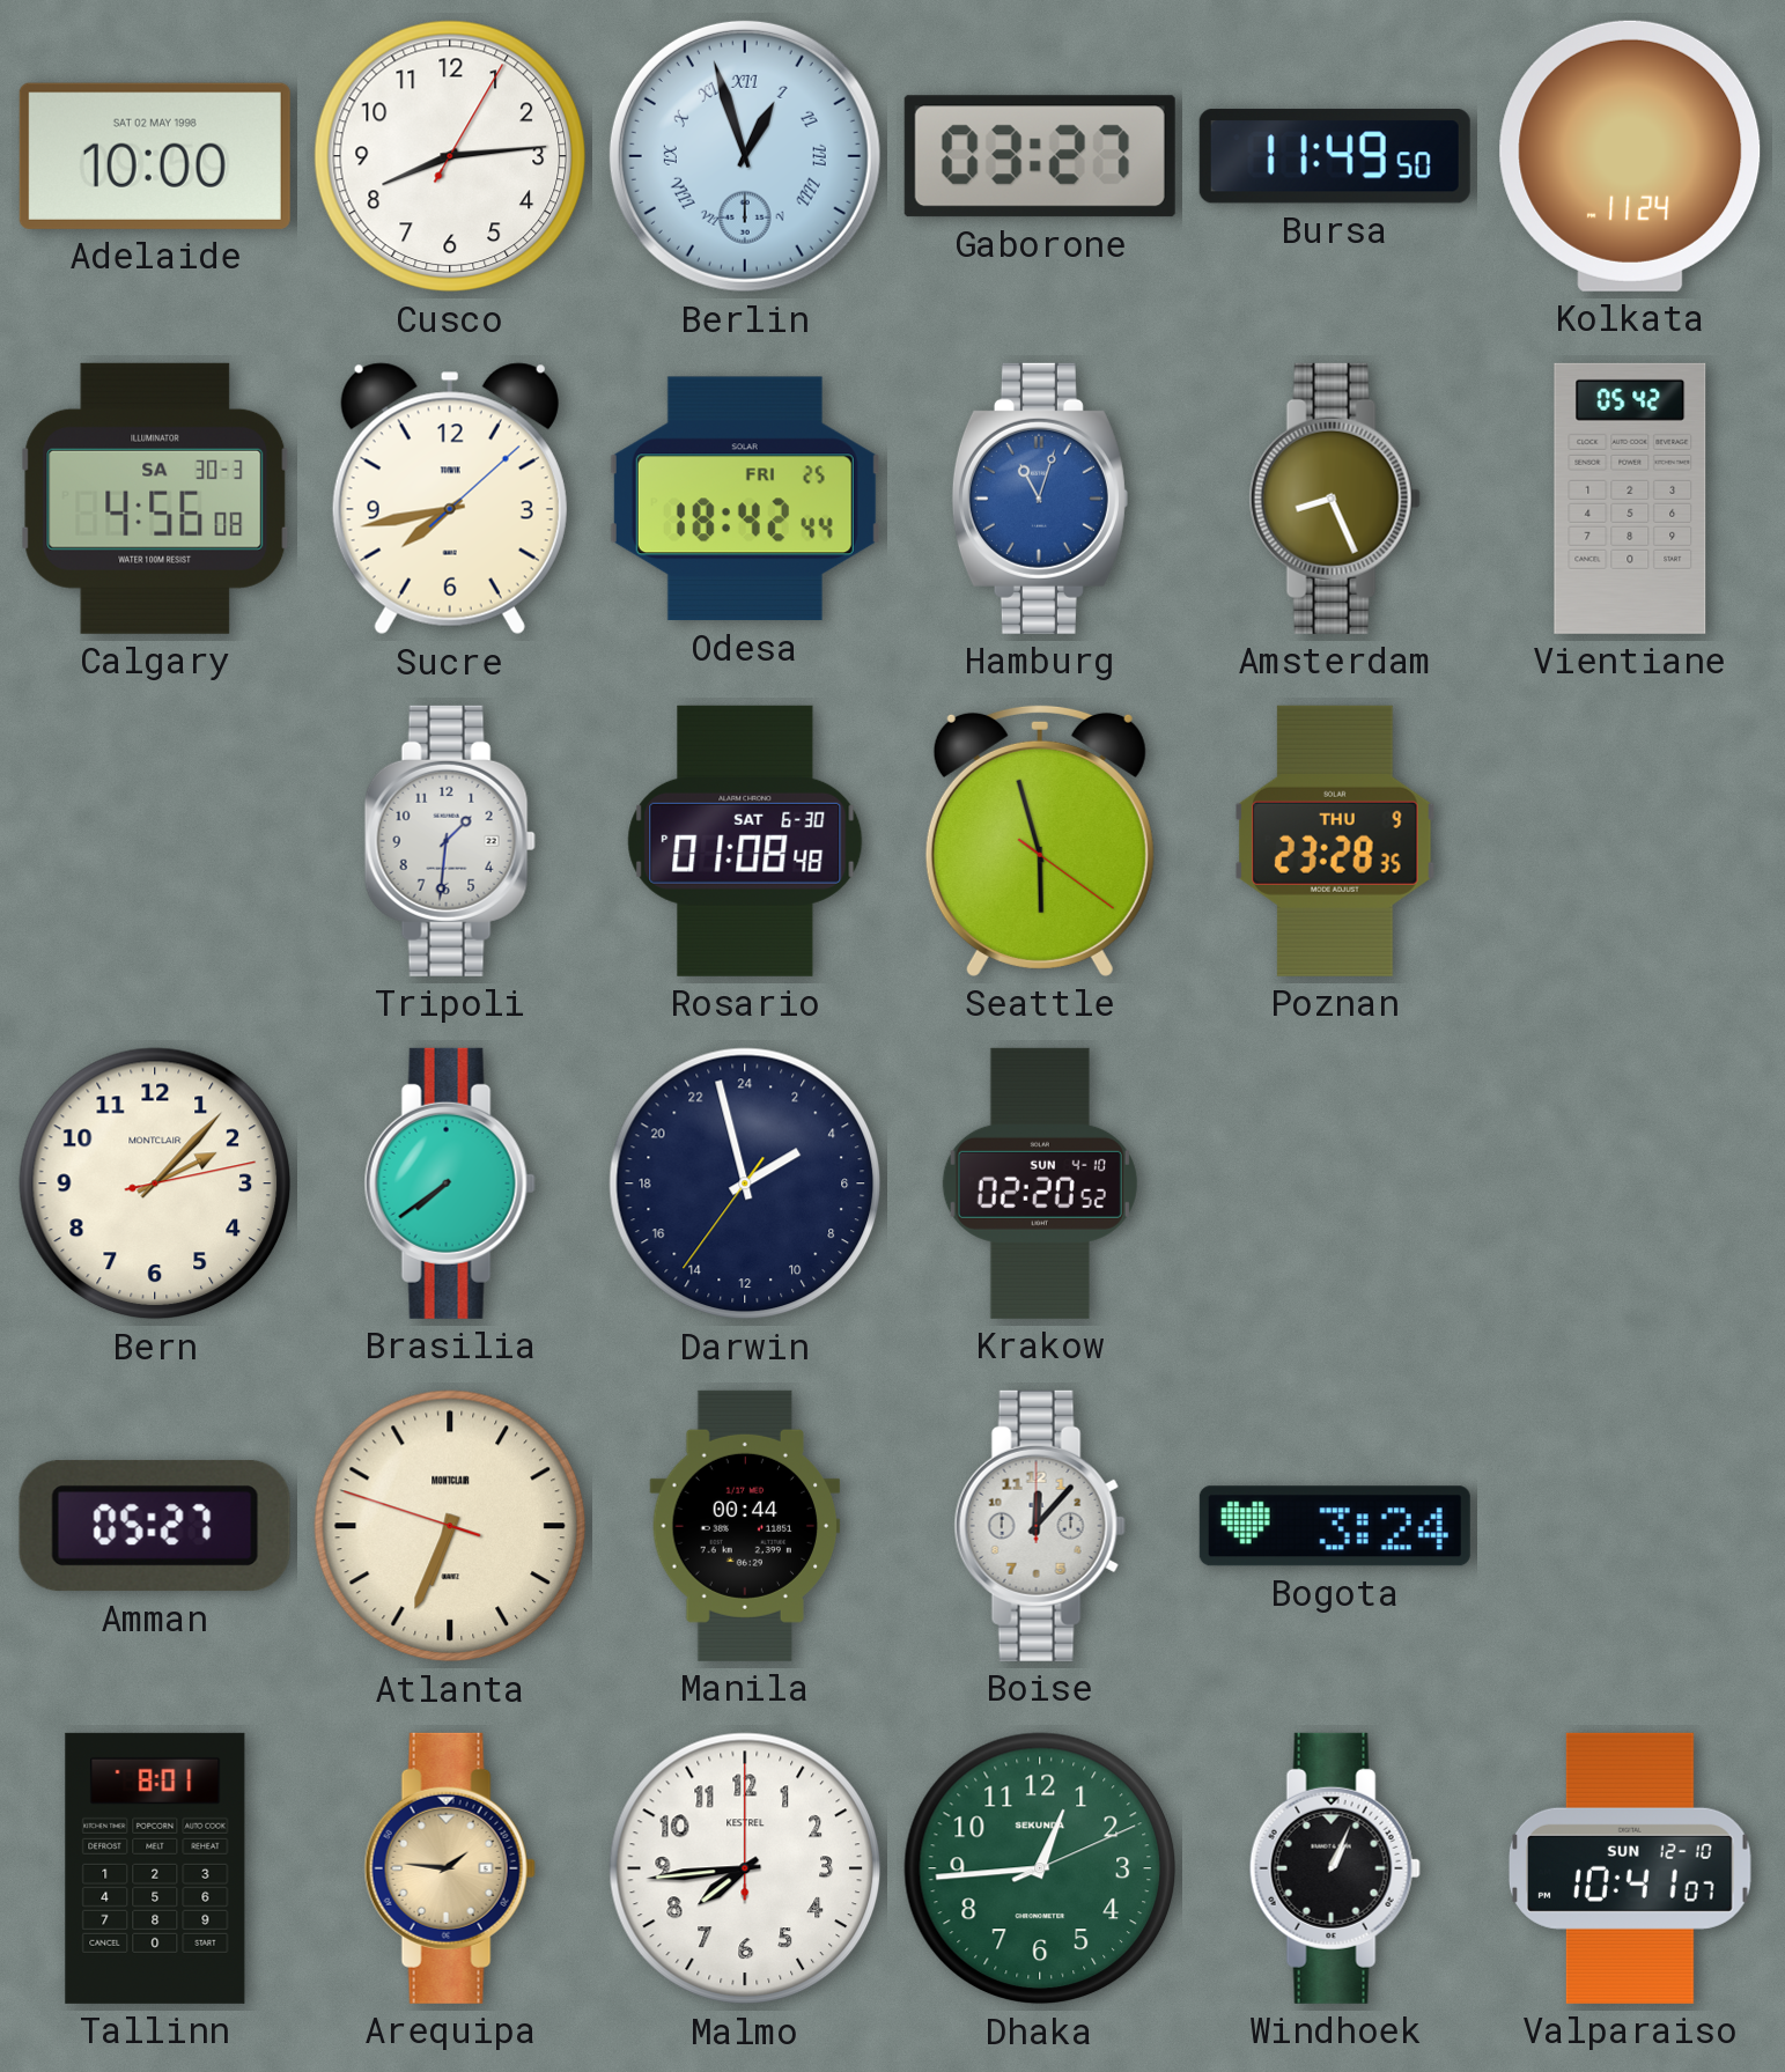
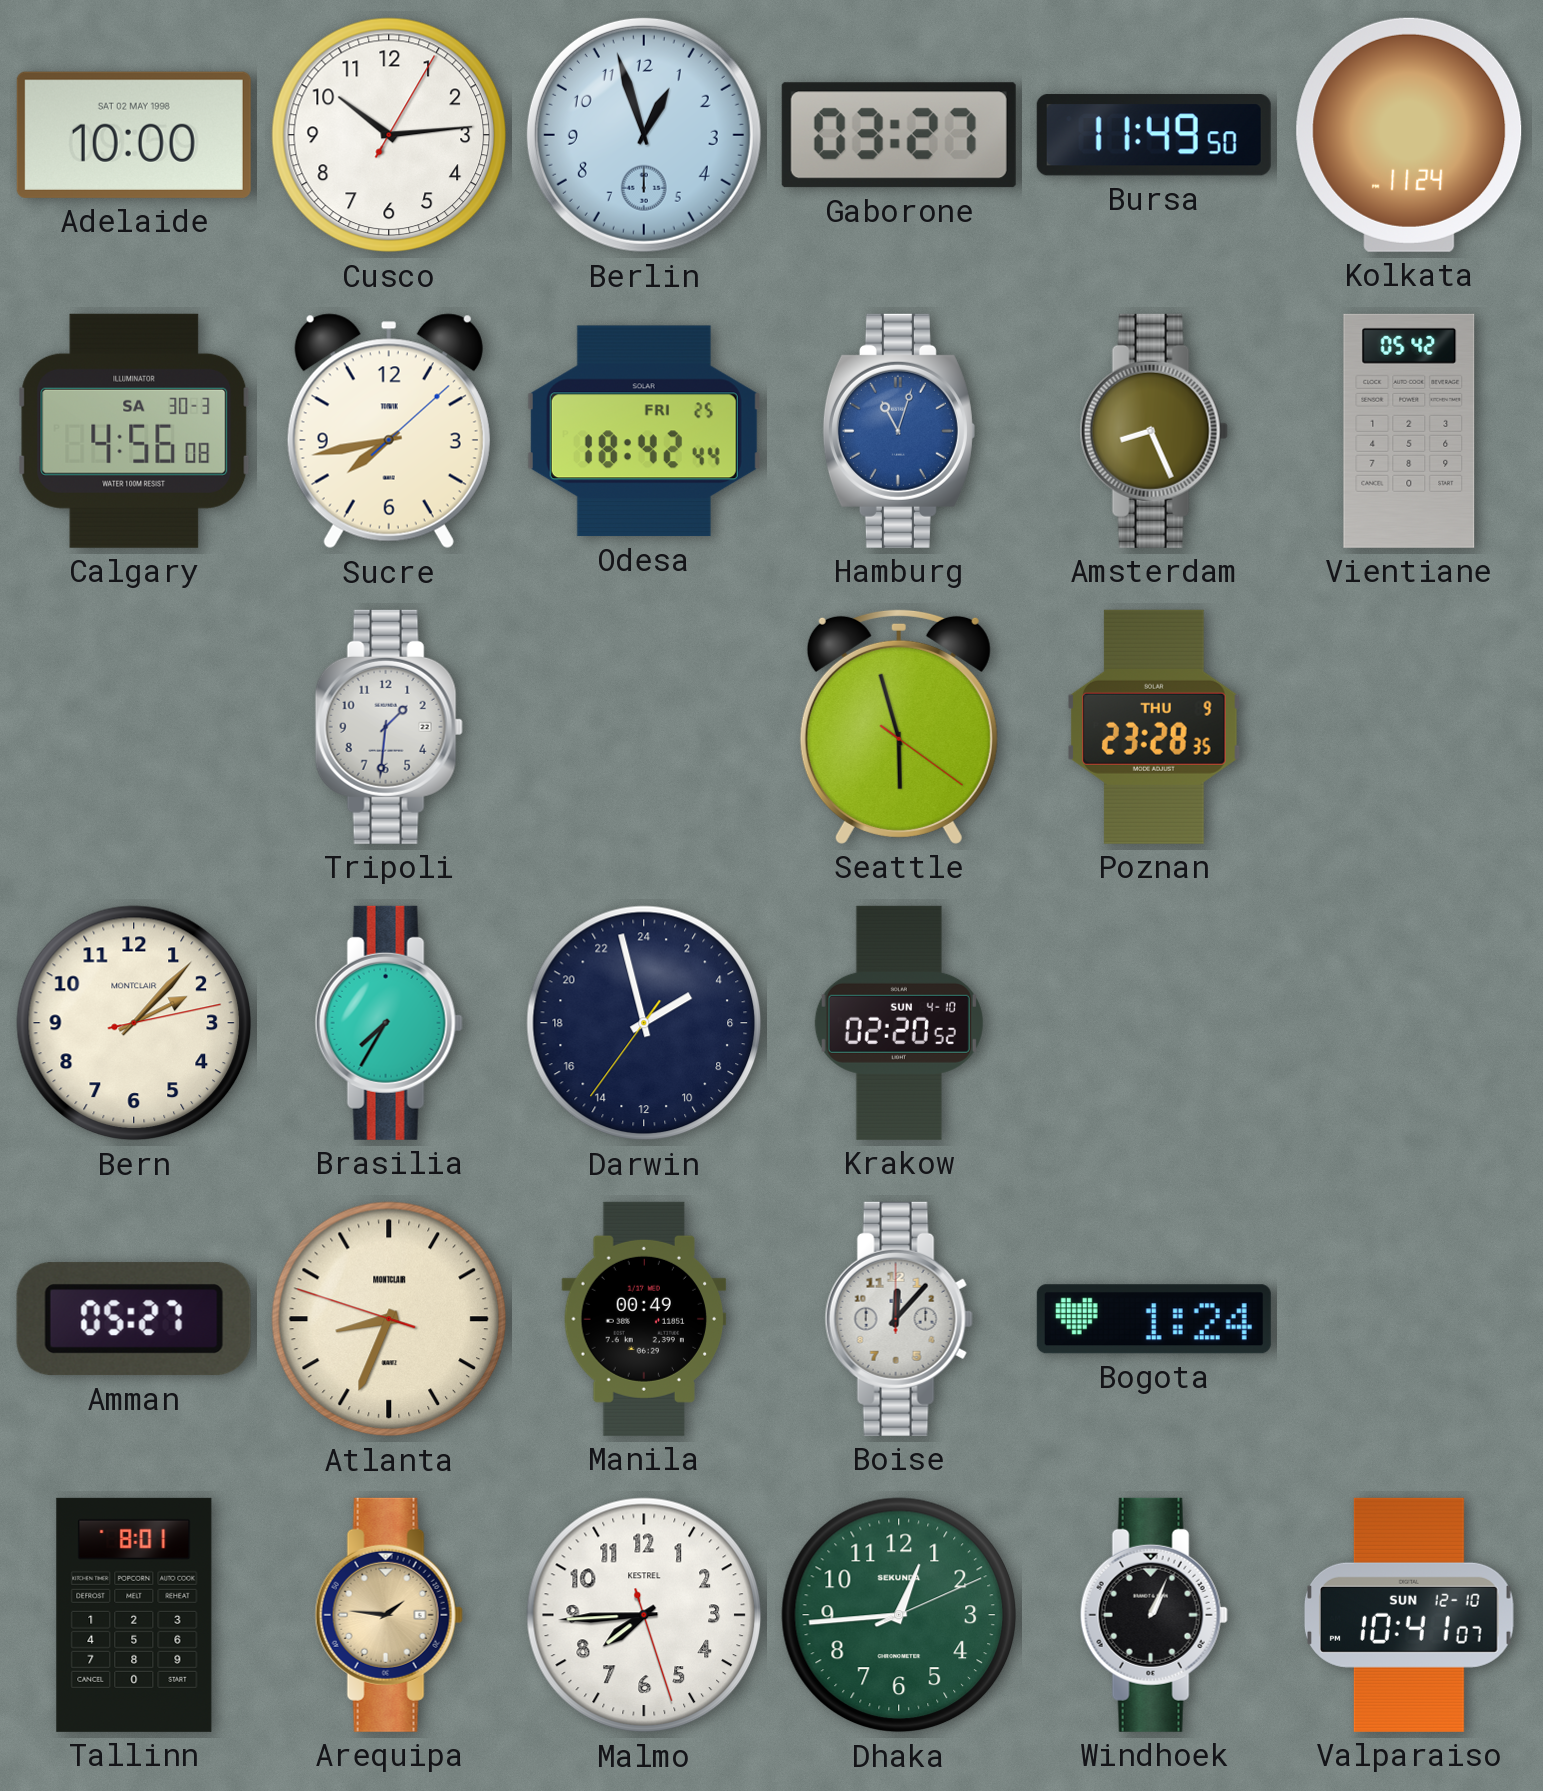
Cusco: 8:14 -> 10:14
Berlin numerals: Roman -> Arabic
Rosario: 01:08 -> none
Brasilia: 7:39 -> 7:35
Atlanta: 6:33 -> 8:33
Manila: 00:44 -> 00:49
Bogota: 3:24 -> 1:24
Malmo: 7:44:00 -> 7:44:27
